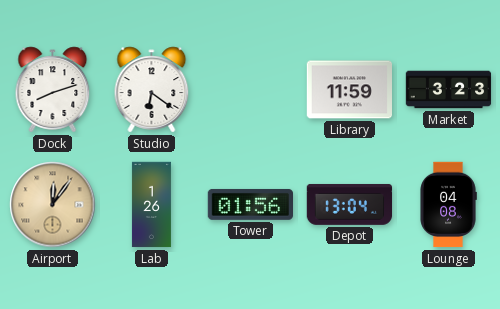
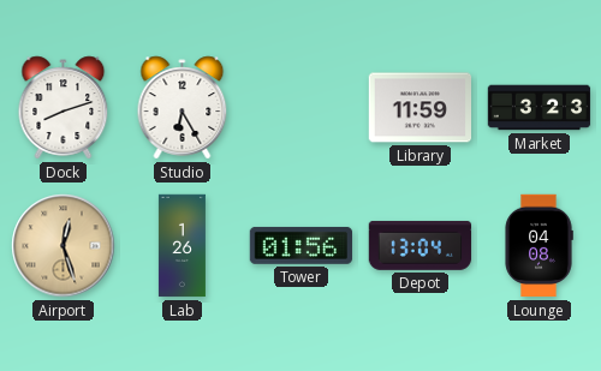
Studio: 6:21 -> 6:25
Airport: 12:06 -> 12:27
